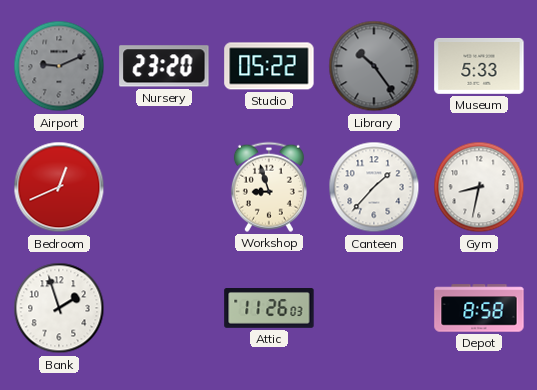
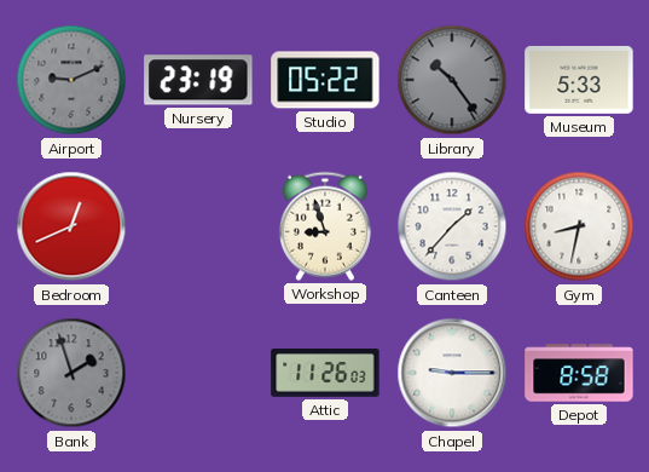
Nursery: 23:20 -> 23:19
Bank dial: white -> grey
Chapel: none -> 9:15
